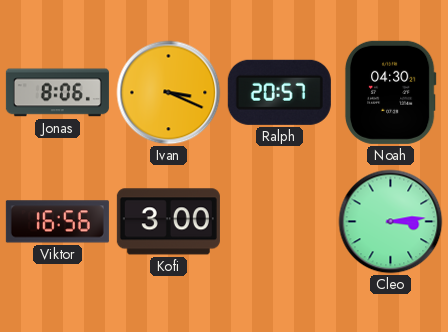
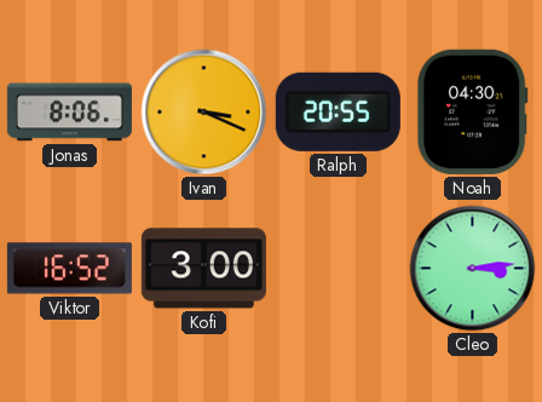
Ralph: 20:57 -> 20:55
Viktor: 16:56 -> 16:52
